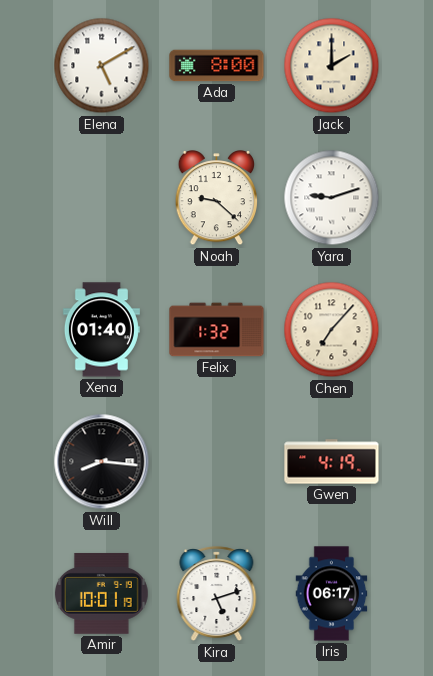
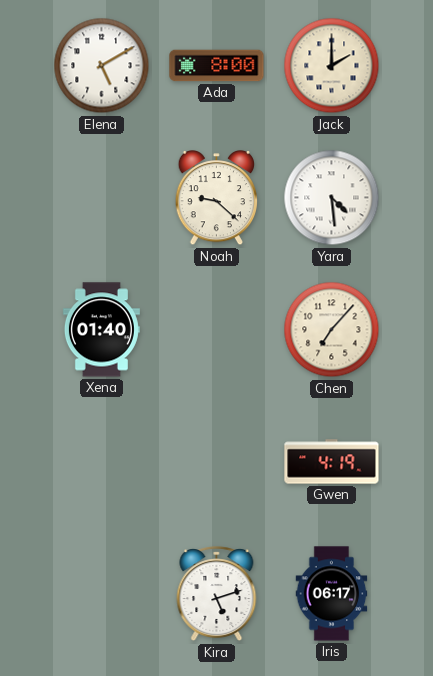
Yara: 9:12 -> 4:29
Felix: 1:32 -> none
Will: 8:16 -> none
Amir: 10:01 -> none
